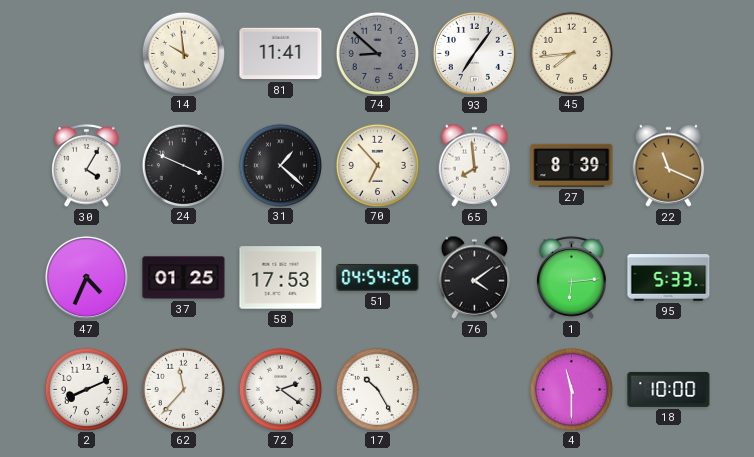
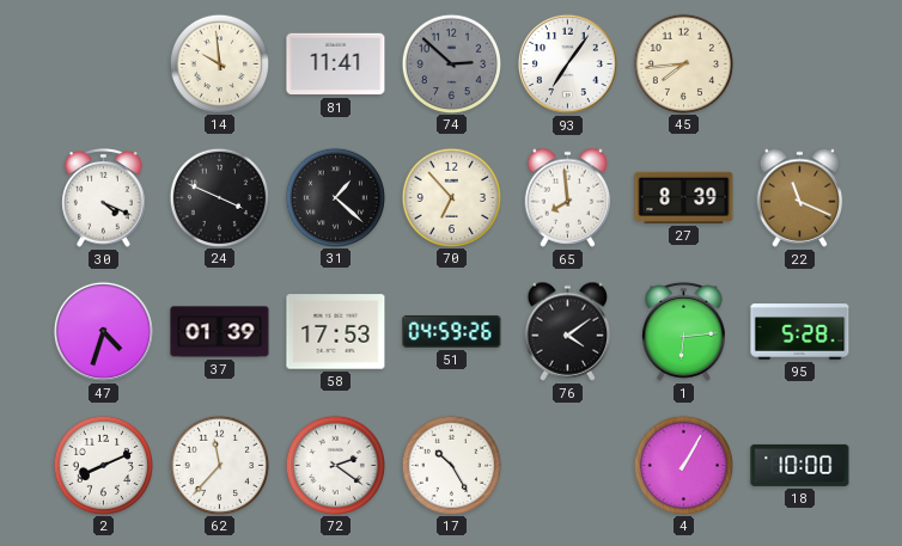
74: 8:52 -> 2:52
30: 4:05 -> 4:19
47: 4:34 -> 4:33
37: 01:25 -> 01:39
51: 04:54 -> 04:59
95: 5:33 -> 5:28
4: 11:30 -> 1:05
